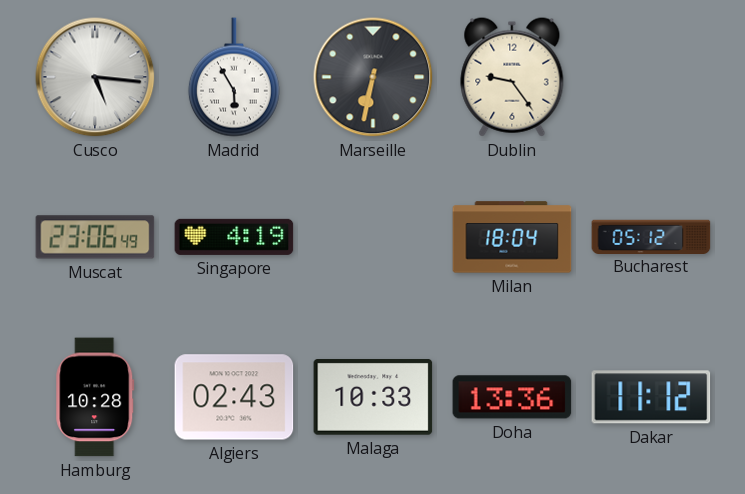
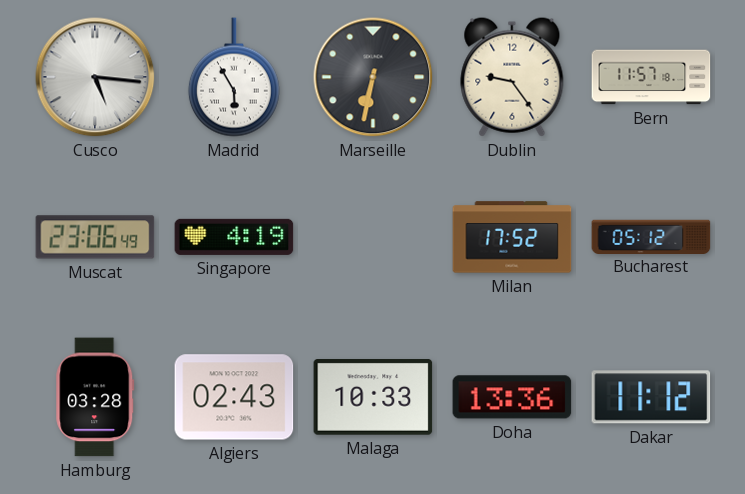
Bern: none -> 11:57
Milan: 18:04 -> 17:52
Hamburg: 10:28 -> 03:28
